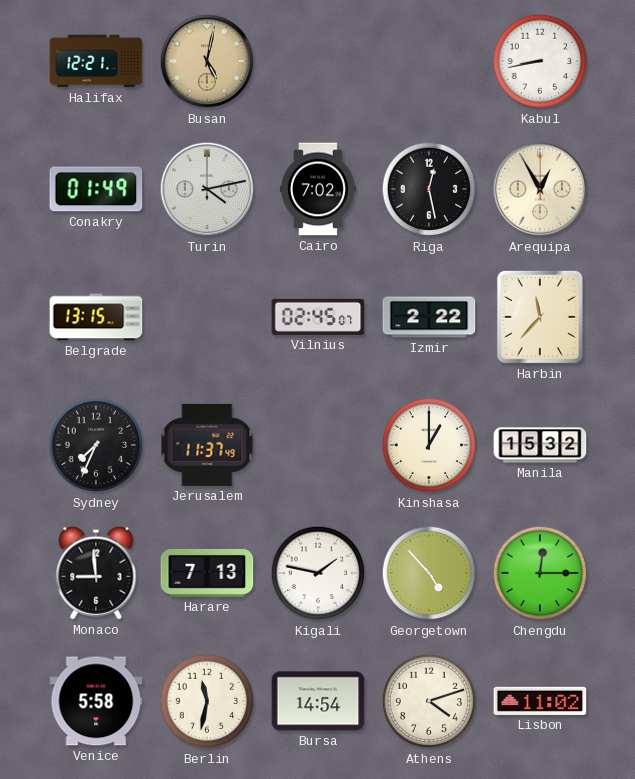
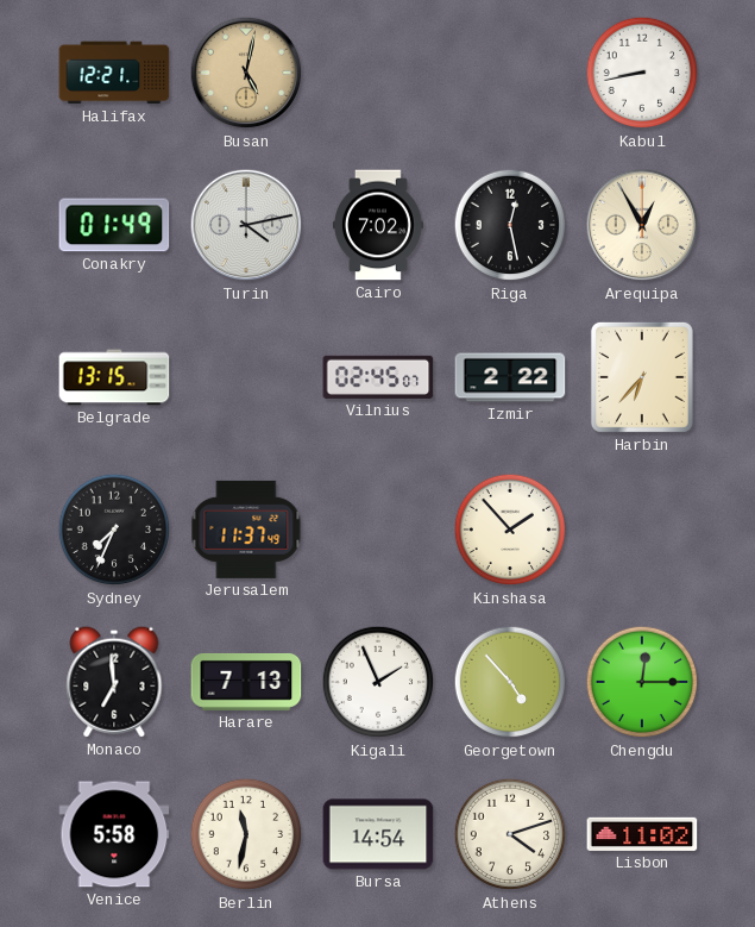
Harbin: 11:37 -> 6:37
Kinshasa: 1:00 -> 1:53
Manila: 15:32 -> none
Monaco: 8:59 -> 6:59
Kigali: 1:47 -> 1:56
